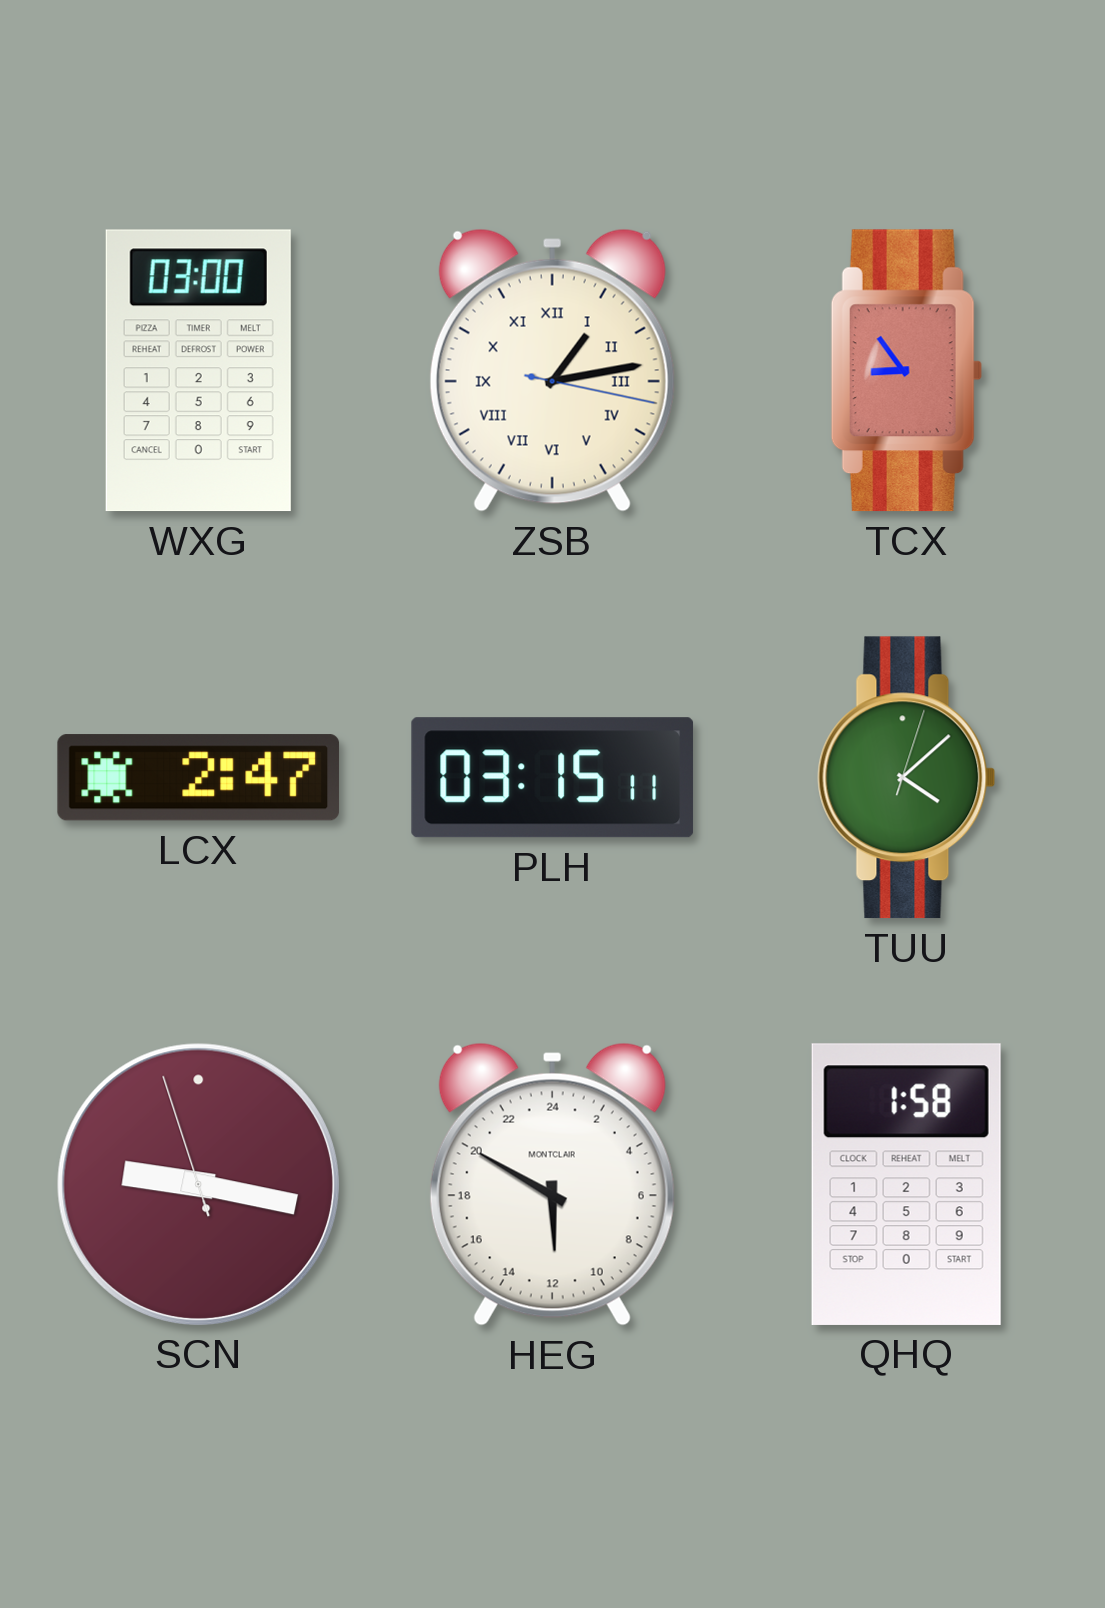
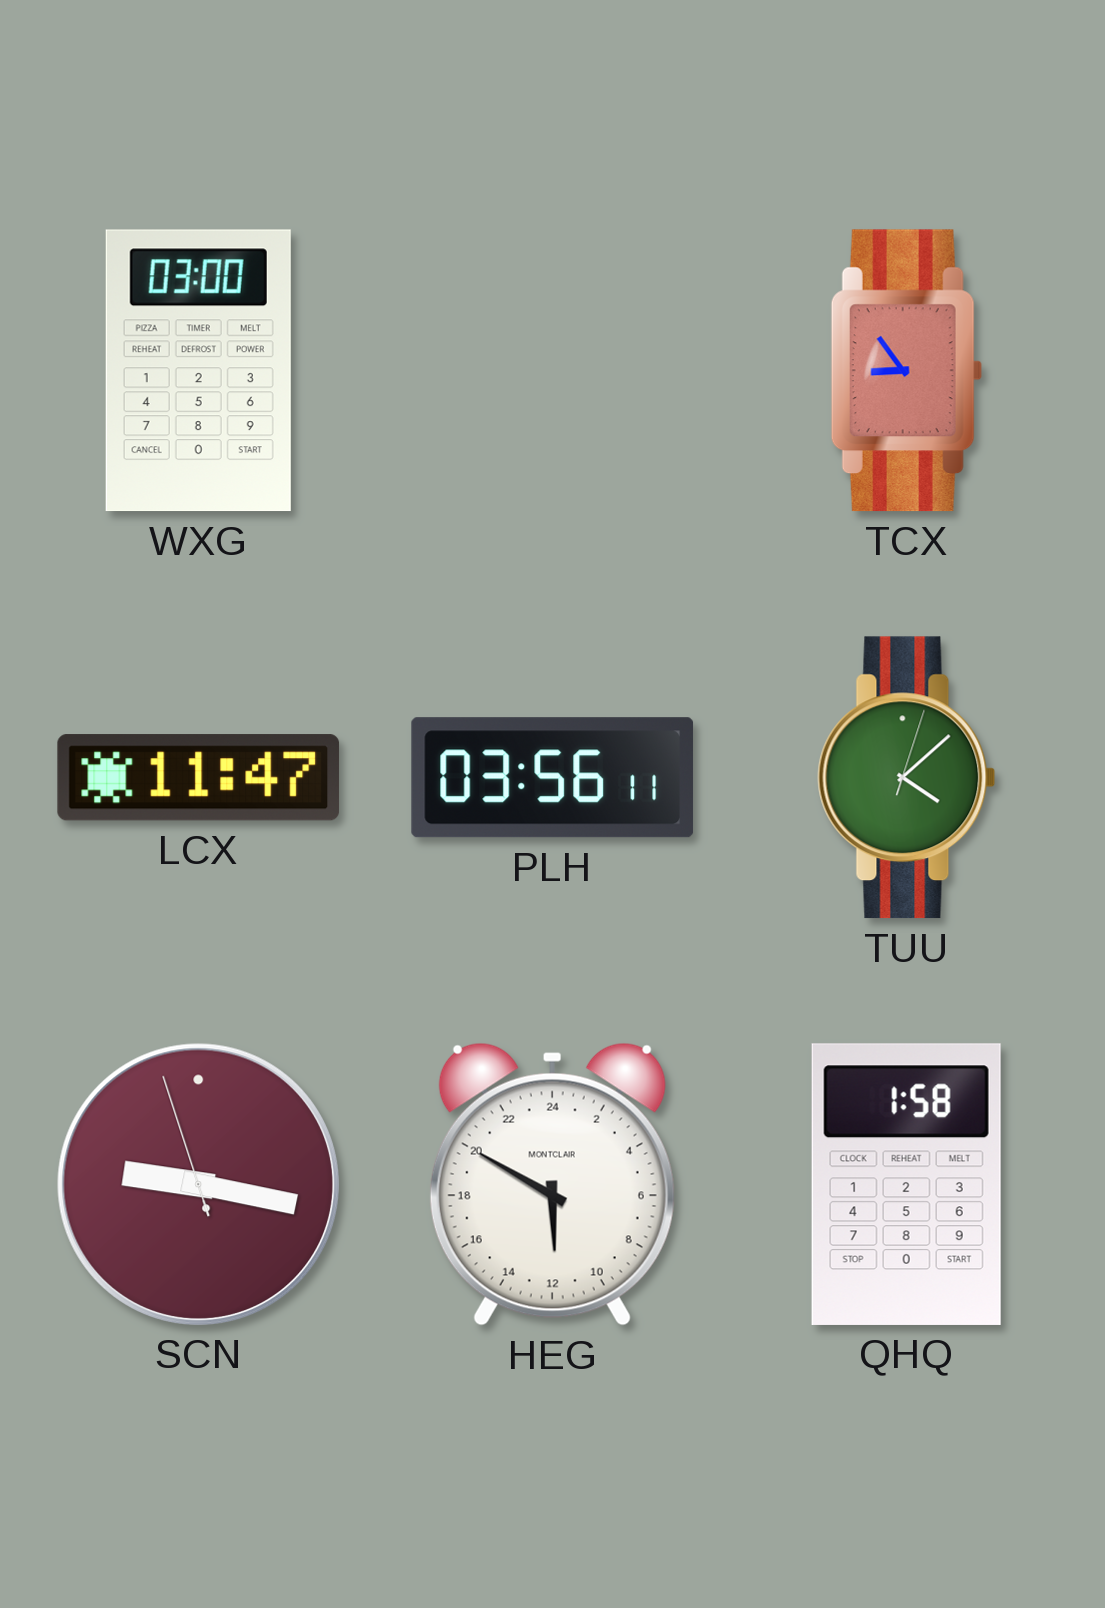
ZSB: 1:13 -> none
LCX: 2:47 -> 11:47
PLH: 03:15 -> 03:56
